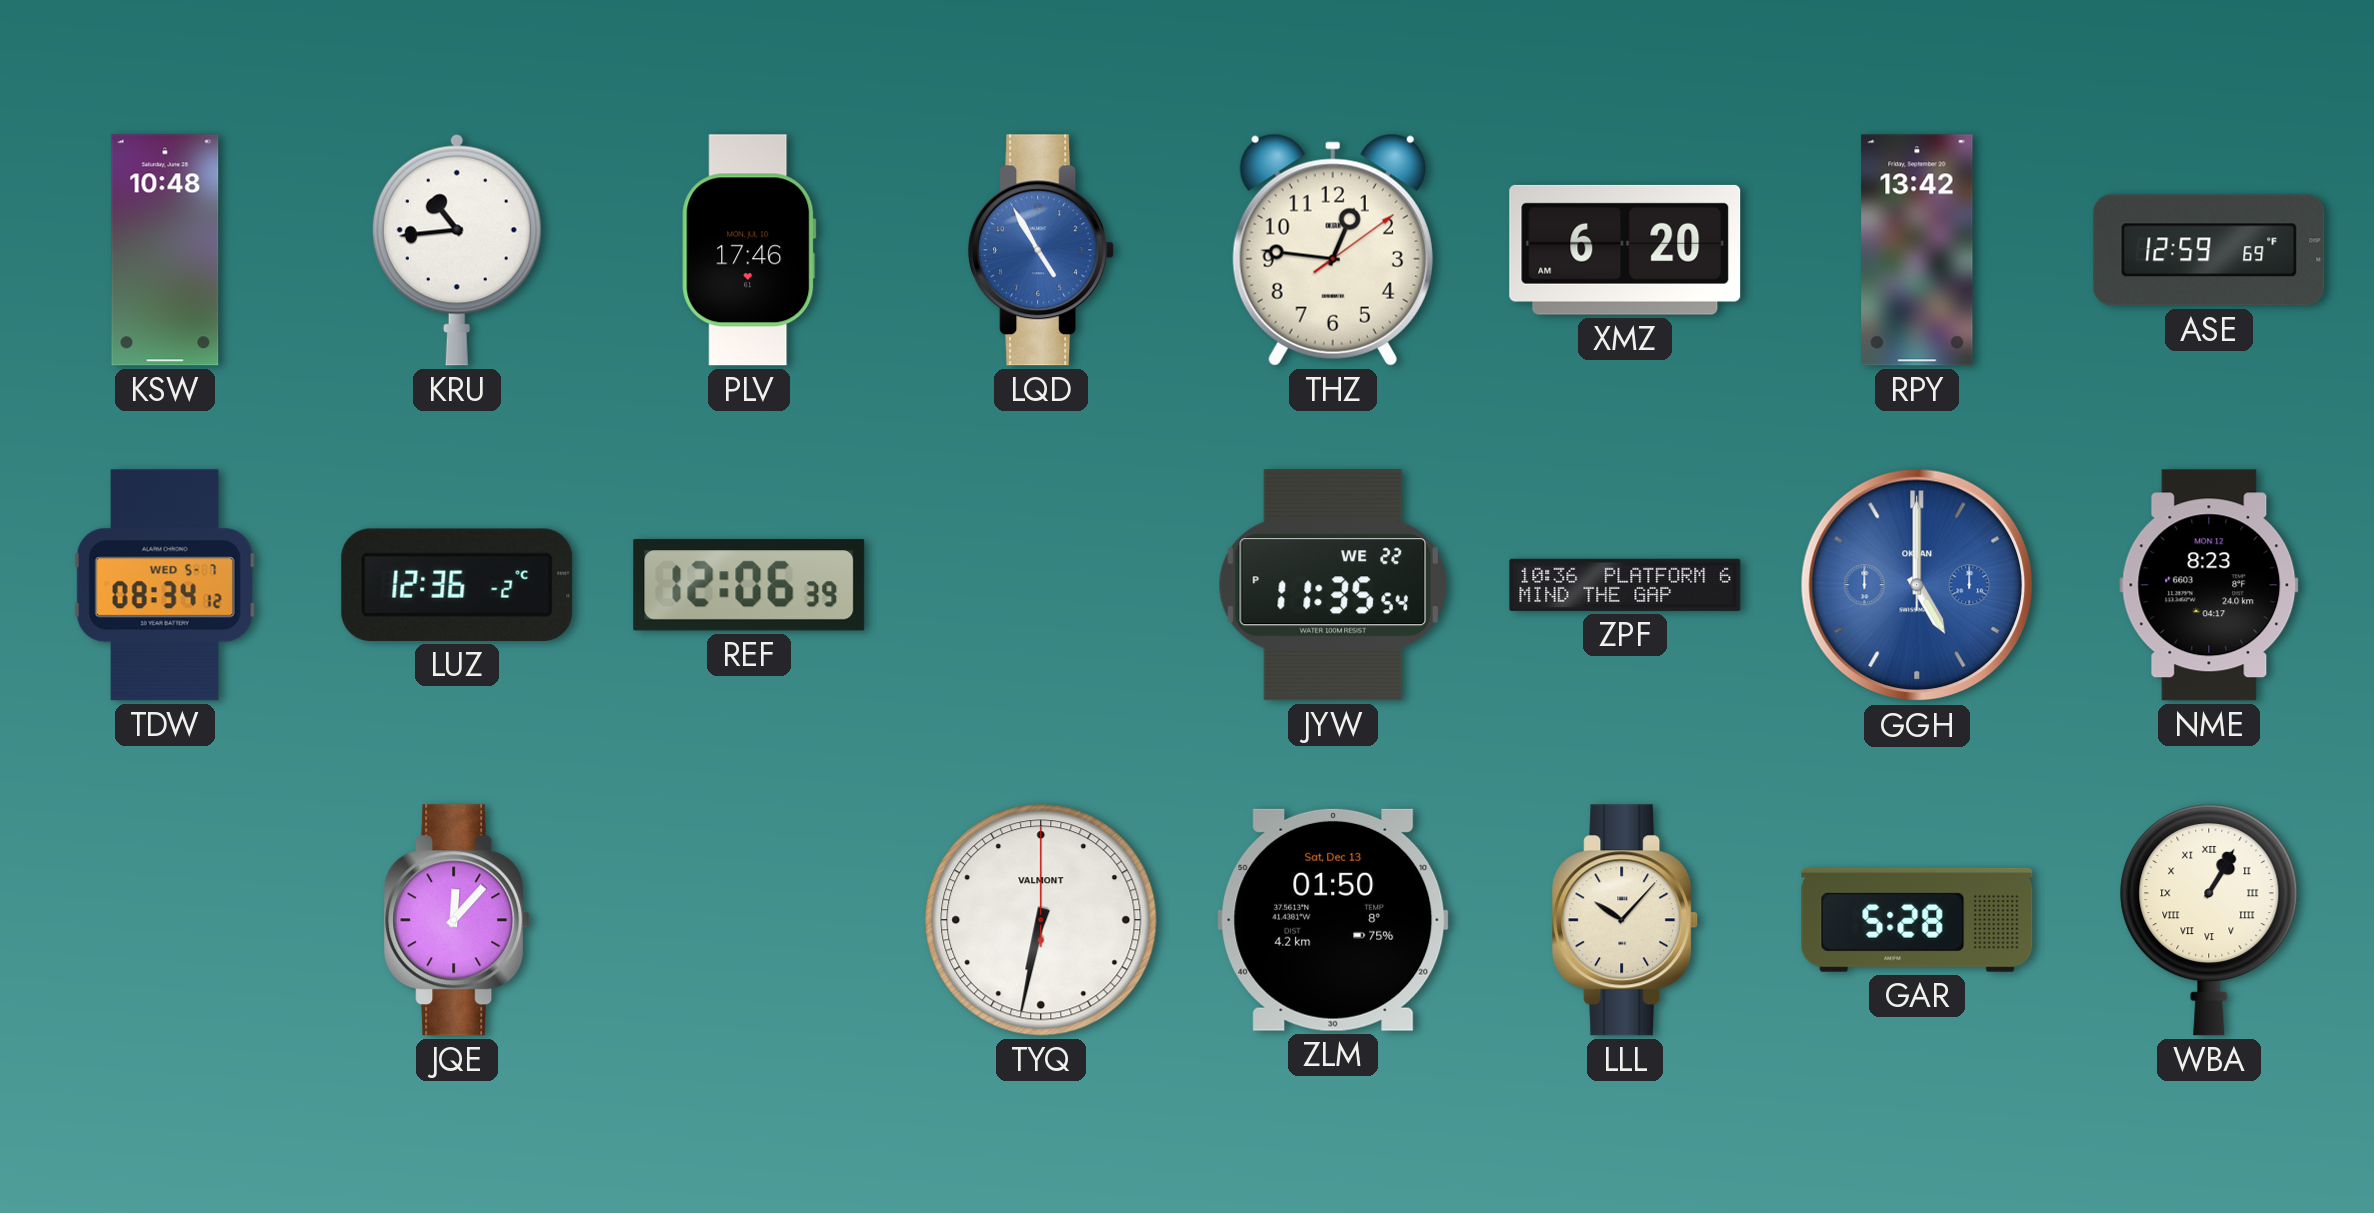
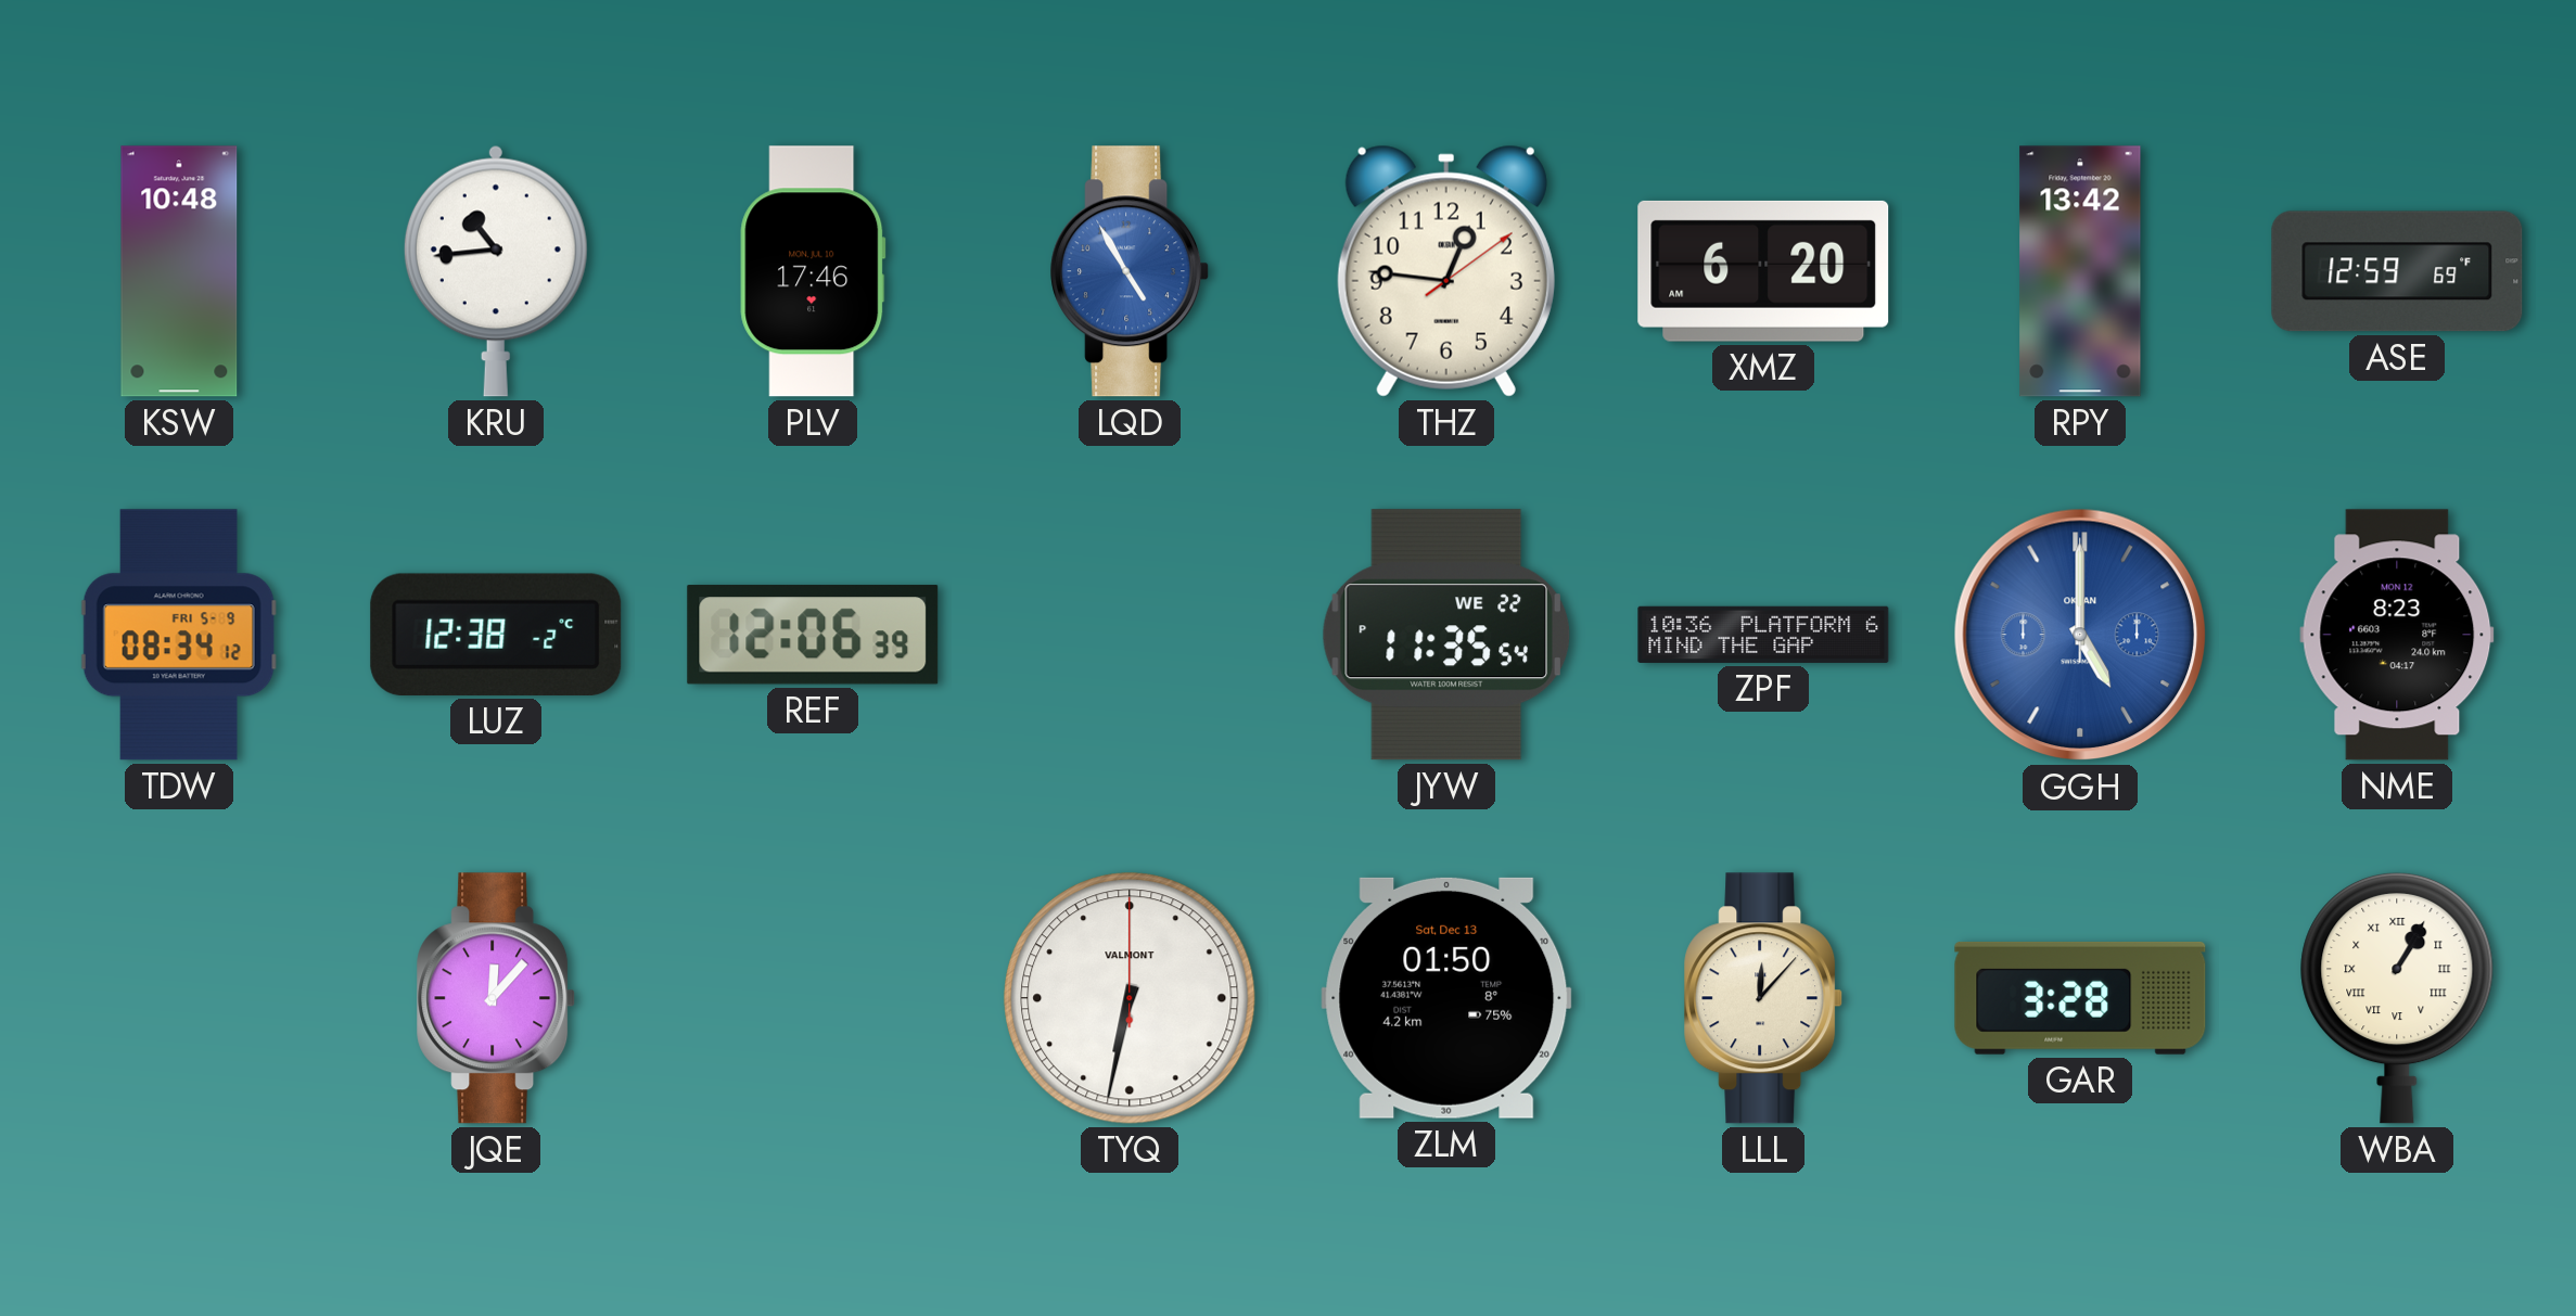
TDW date: WED 5-7 -> FRI 5-9
LUZ: 12:36 -> 12:38
LLL: 10:07 -> 12:07
GAR: 5:28 -> 3:28
